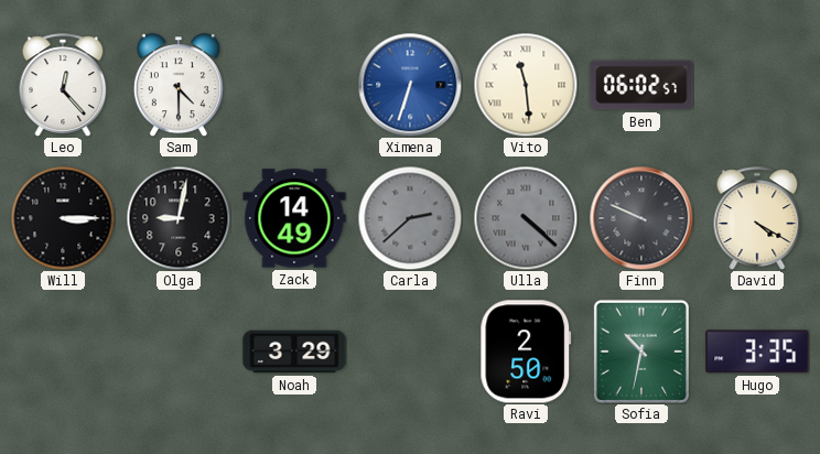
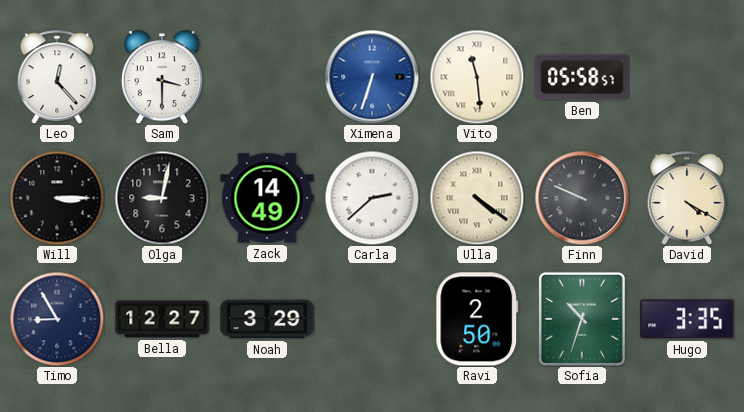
Sam: 4:30 -> 3:30
Ben: 06:02 -> 05:58
Carla dial: grey -> white
Ulla: 4:22 -> 4:21
Ulla dial: grey -> cream
Timo: none -> 8:55
Bella: none -> 12:27
Sofia: 10:32 -> 10:33
